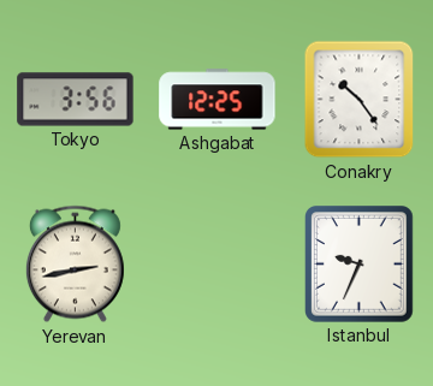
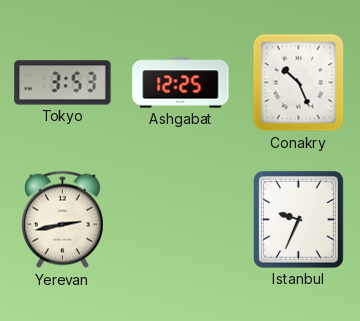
Tokyo: 3:56 -> 3:53
Conakry: 10:24 -> 10:26
